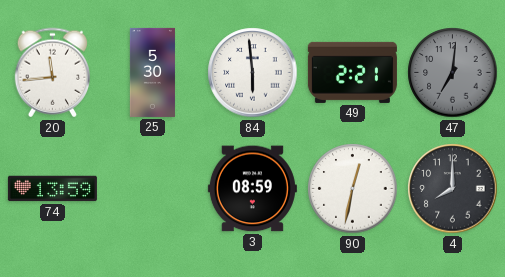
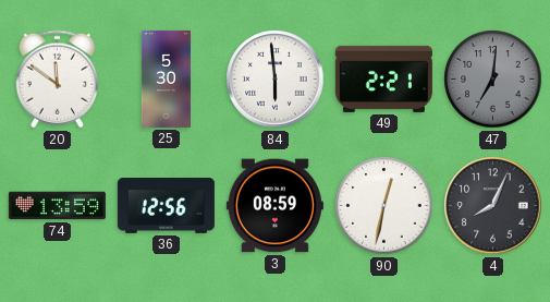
20: 11:44 -> 11:51
36: none -> 12:56
4: 8:00 -> 8:04
